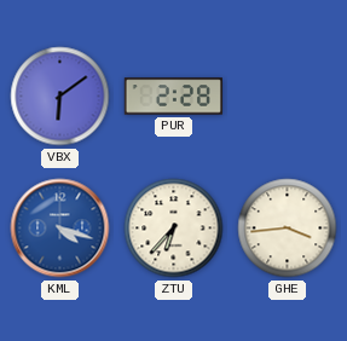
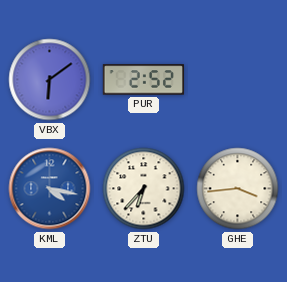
PUR: 2:28 -> 2:52
KML: 4:18 -> 4:17
